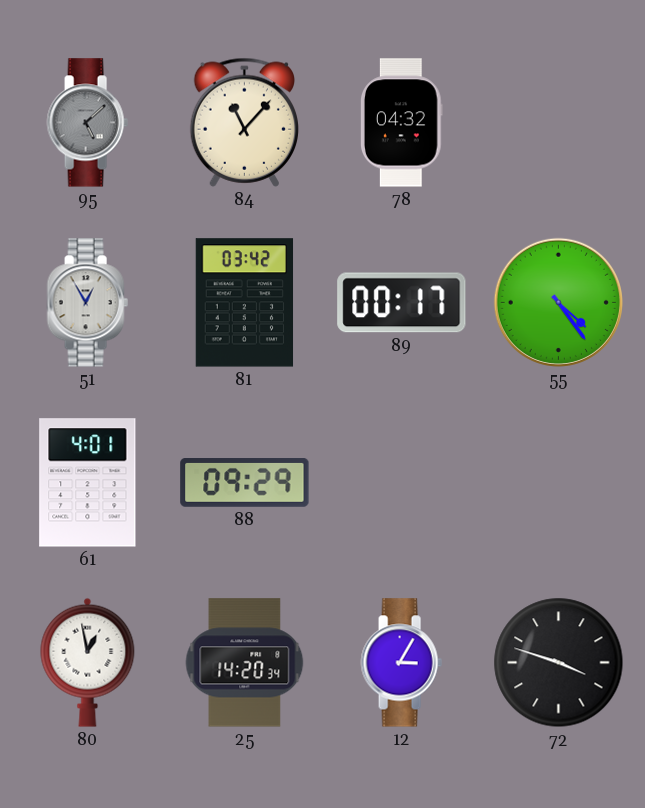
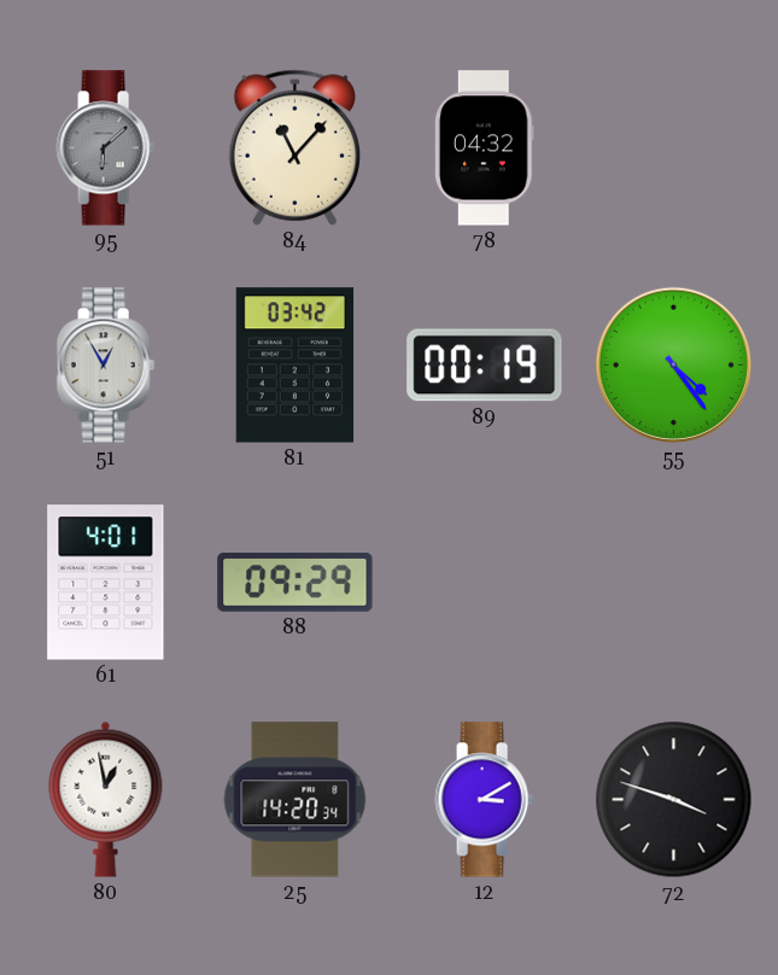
95: 5:08 -> 6:08
89: 00:17 -> 00:19
12: 3:05 -> 3:10
